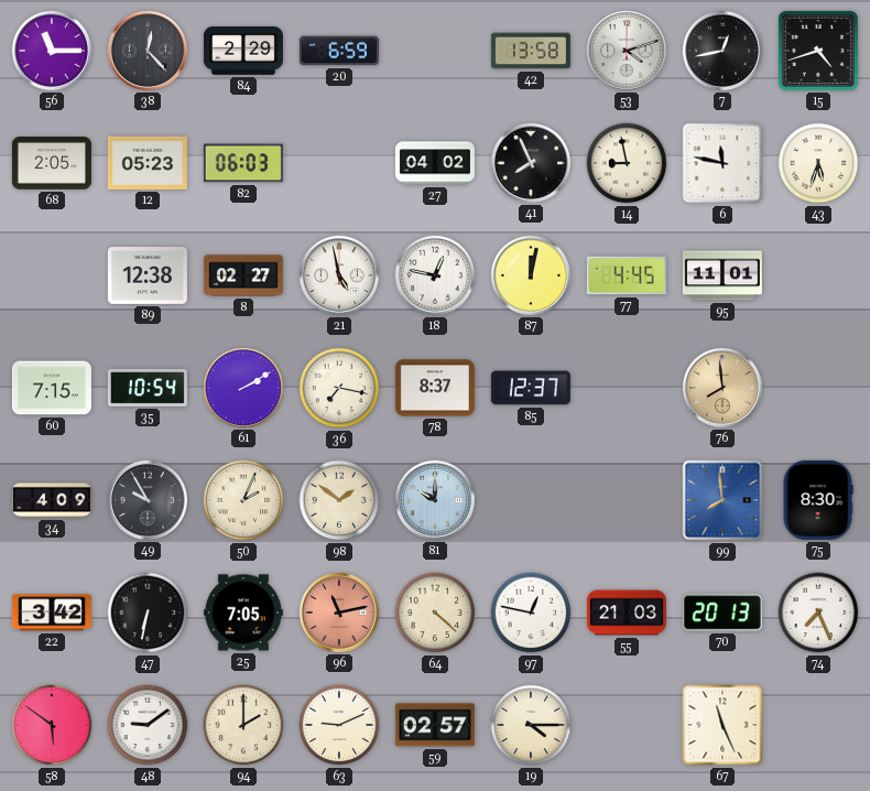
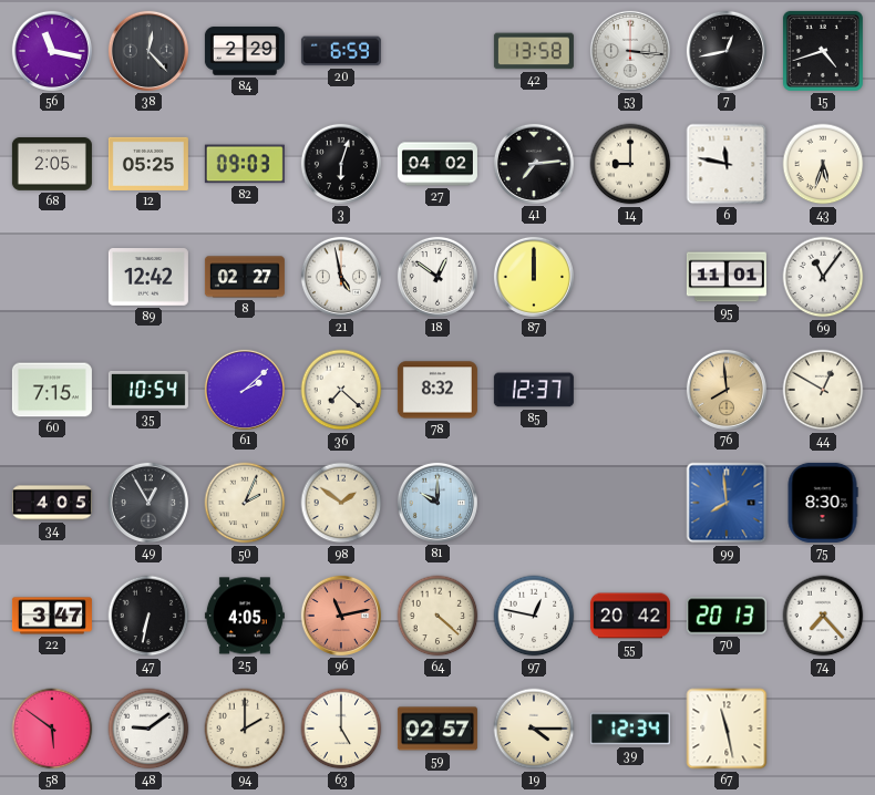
56: 11:15 -> 11:17
53: 4:12 -> 3:16
12: 05:23 -> 05:25
82: 06:03 -> 09:03
3: none -> 6:03
41: 7:56 -> 7:14
14: 8:58 -> 9:00
89: 12:38 -> 12:42
18: 12:47 -> 12:51
87: 12:02 -> 12:00
77: 4:45 -> none
69: none -> 11:06
61: 2:10 -> 2:08
36: 7:17 -> 7:22
78: 8:37 -> 8:32
44: none -> 12:50
34: 4:09 -> 4:05
49: 9:55 -> 12:55
22: 3:42 -> 3:47
25: 7:05 -> 4:05
55: 21:03 -> 20:42
74: 7:26 -> 7:23
63: 9:11 -> 5:00
39: none -> 12:34
67: 11:26 -> 11:28
